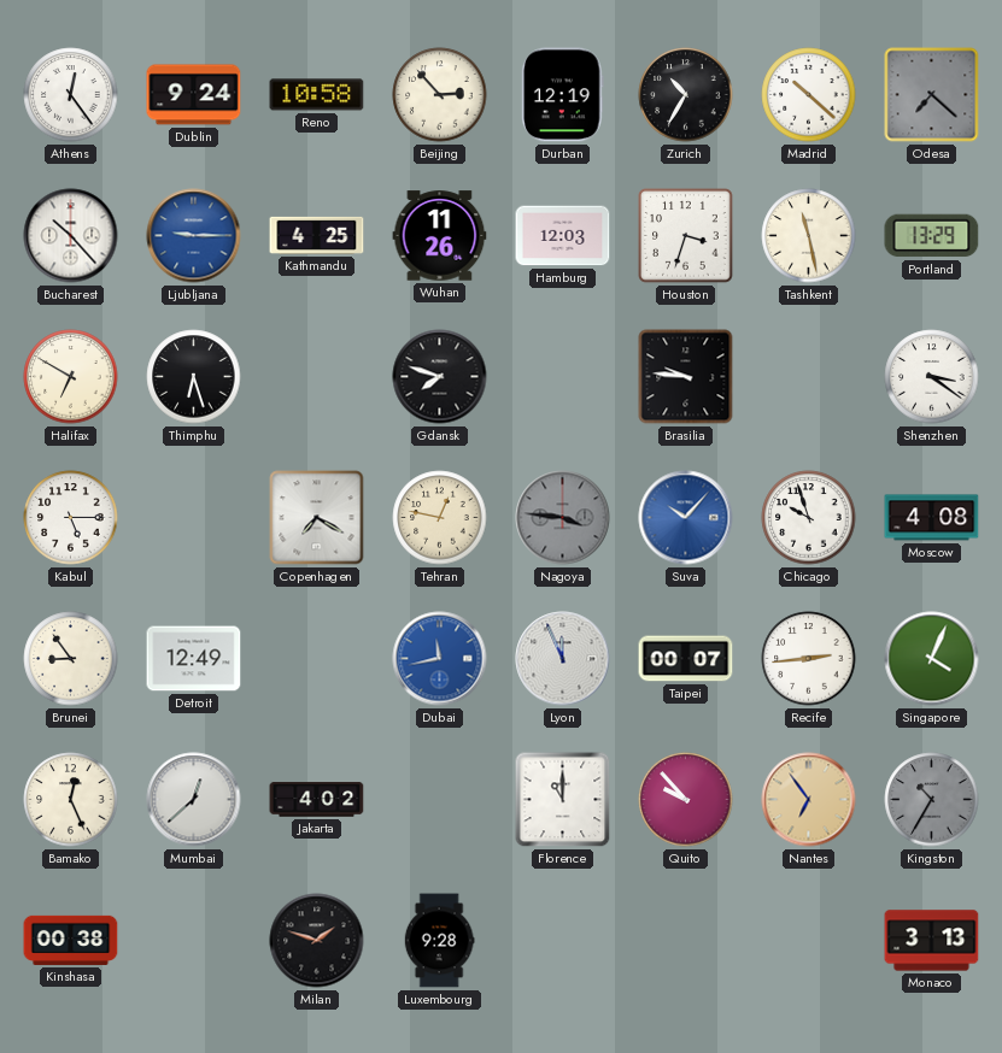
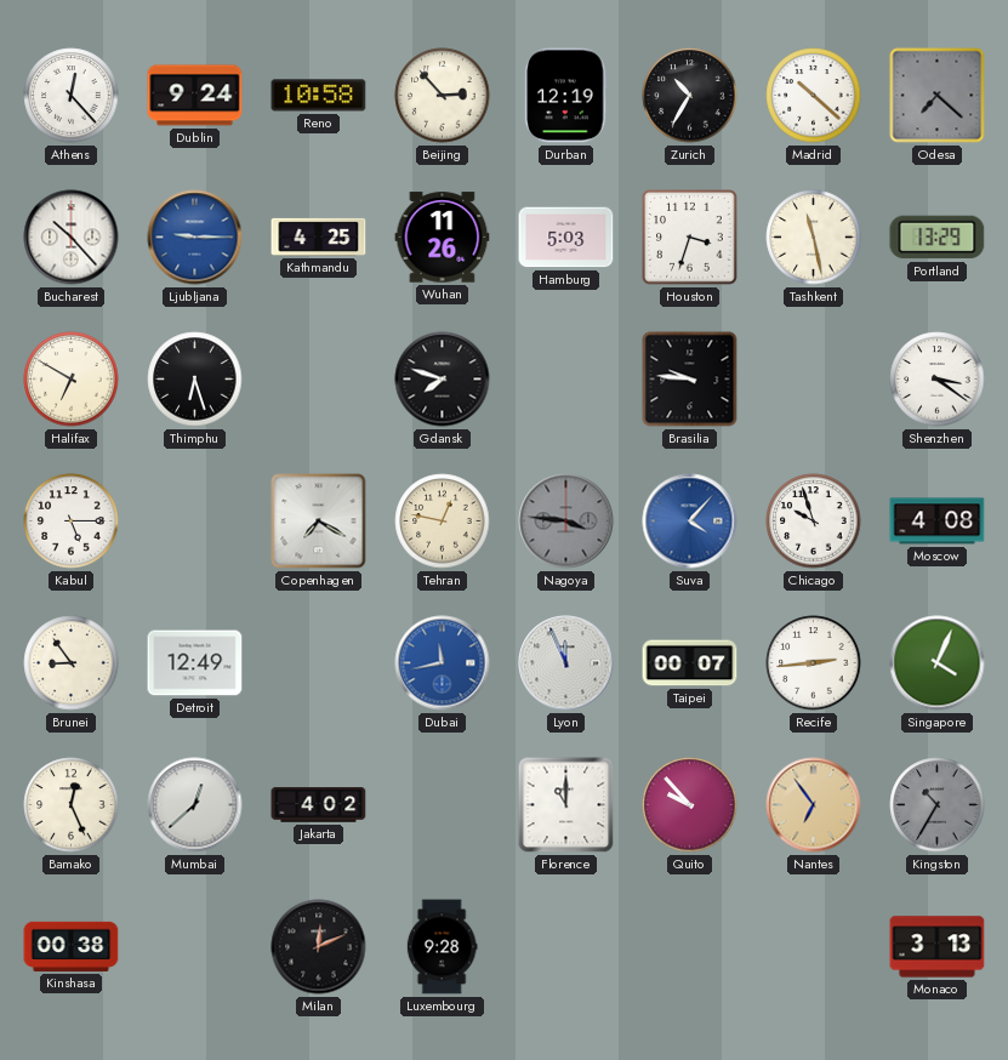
Athens: 12:24 -> 12:23
Hamburg: 12:03 -> 5:03
Suva: 10:07 -> 4:07
Milan: 1:48 -> 12:11
